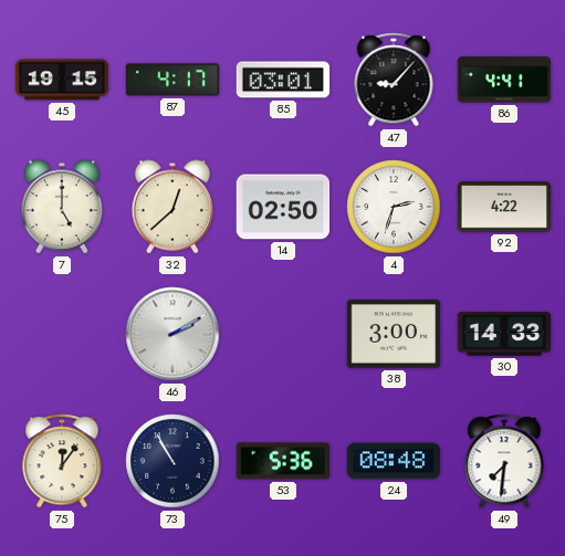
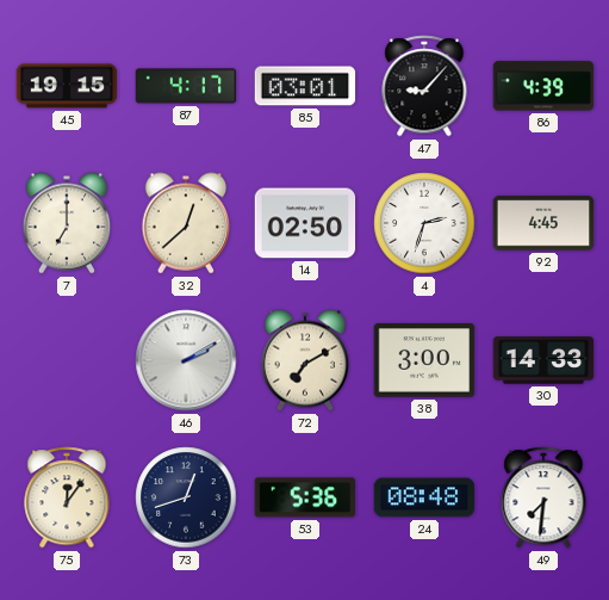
86: 4:41 -> 4:39
7: 5:00 -> 7:00
92: 4:22 -> 4:45
72: none -> 7:10
73: 10:55 -> 12:42
